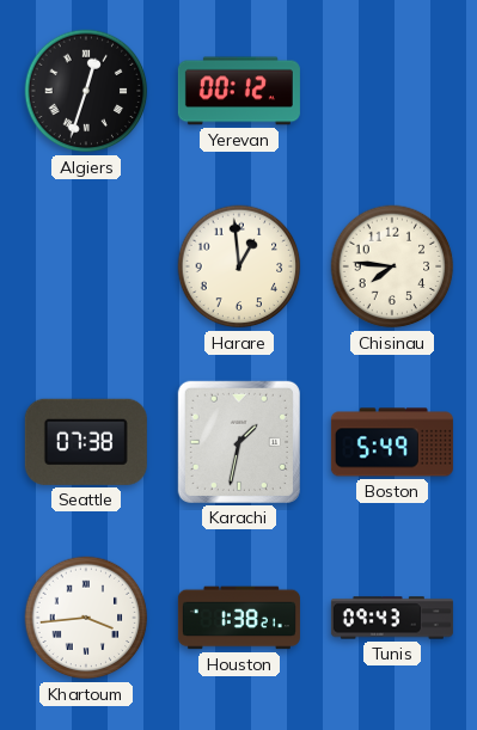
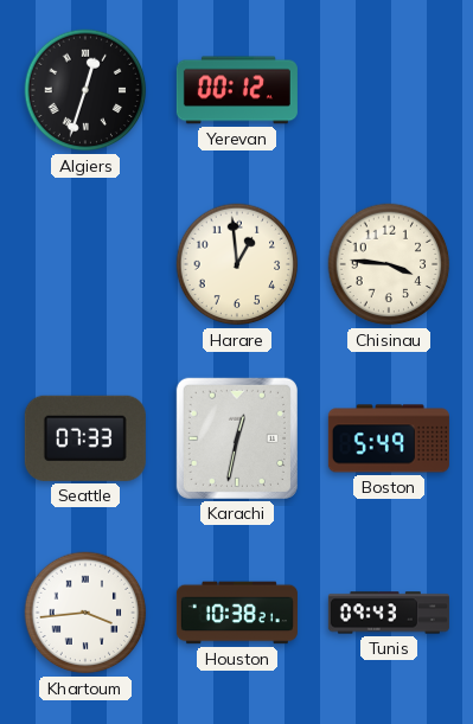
Chisinau: 7:46 -> 3:46
Seattle: 07:38 -> 07:33
Karachi: 1:32 -> 12:32
Houston: 1:38 -> 10:38
